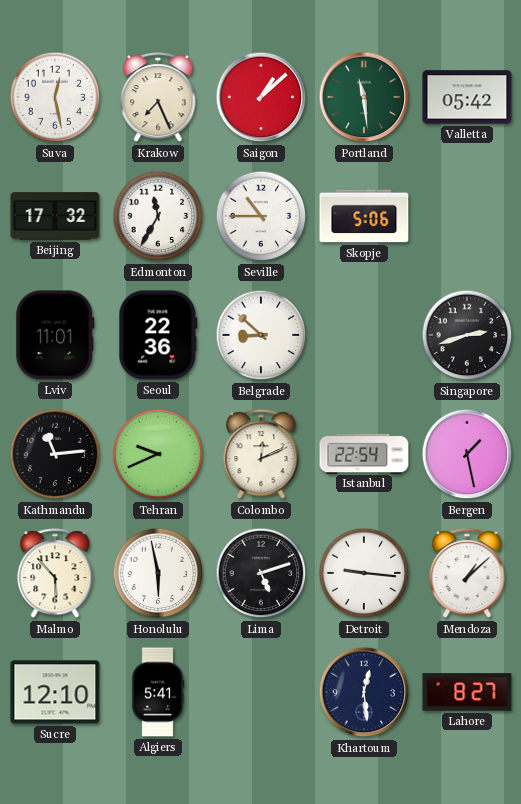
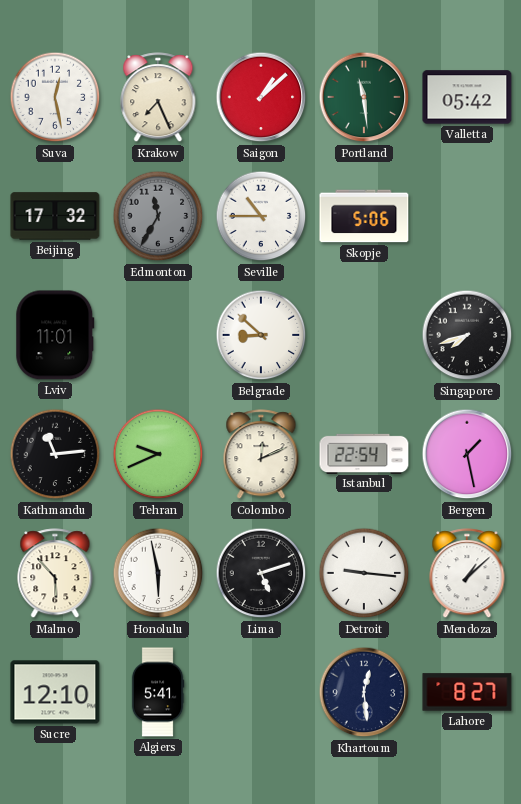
Edmonton dial: white -> grey
Seoul: 22:36 -> none
Singapore: 2:42 -> 7:42
